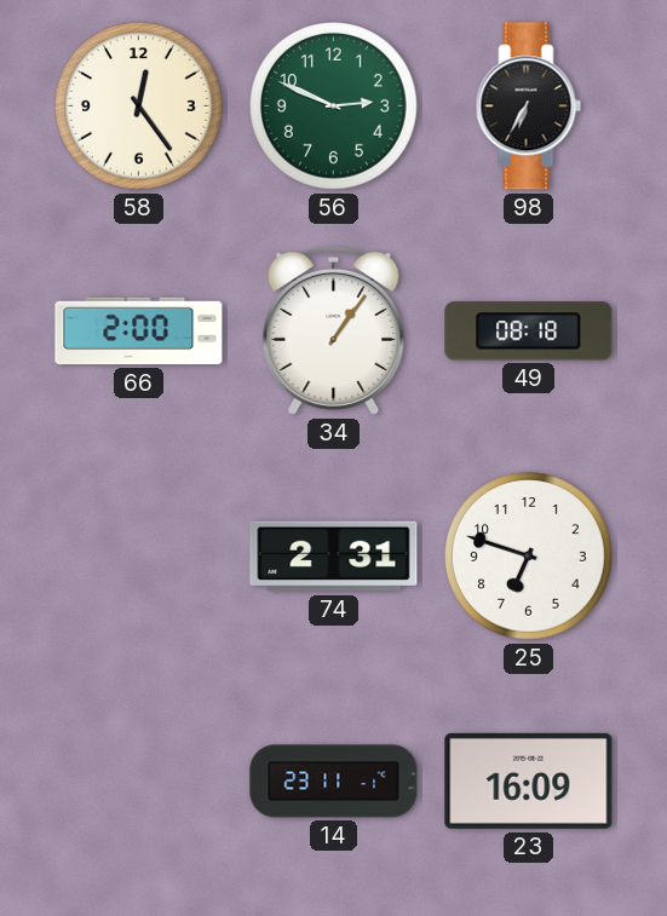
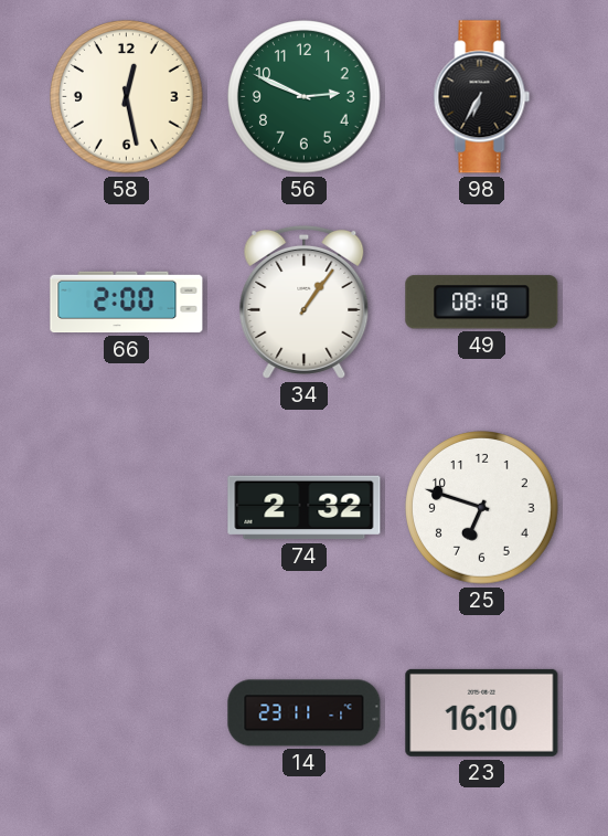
58: 12:24 -> 12:28
74: 2:31 -> 2:32
23: 16:09 -> 16:10
